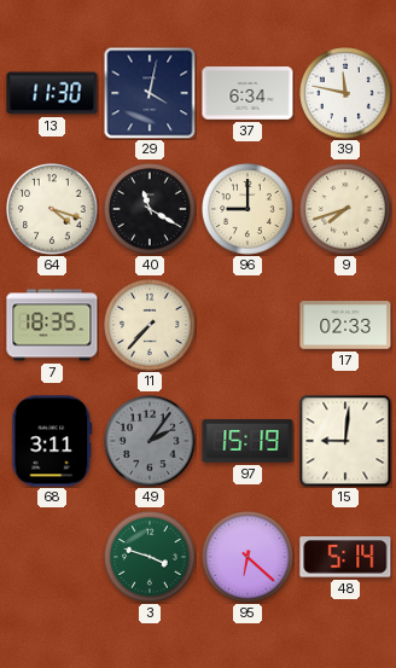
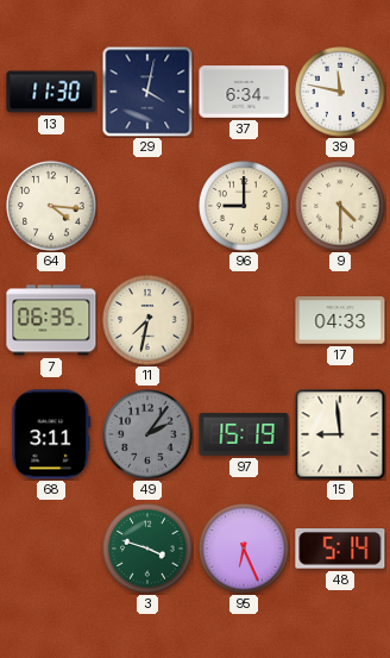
64: 4:18 -> 4:16
40: 11:20 -> none
9: 7:42 -> 4:30
7: 18:35 -> 06:35
11: 7:37 -> 7:32
17: 02:33 -> 04:33
15: 9:01 -> 8:59
95: 6:22 -> 6:26
